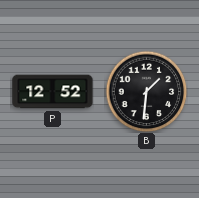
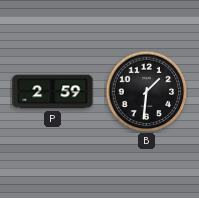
P: 12:52 -> 2:59
